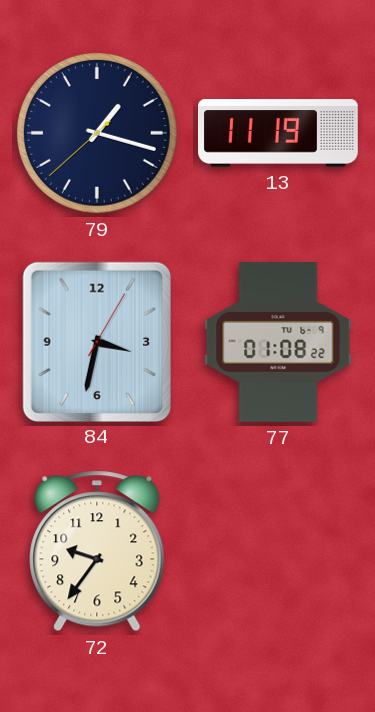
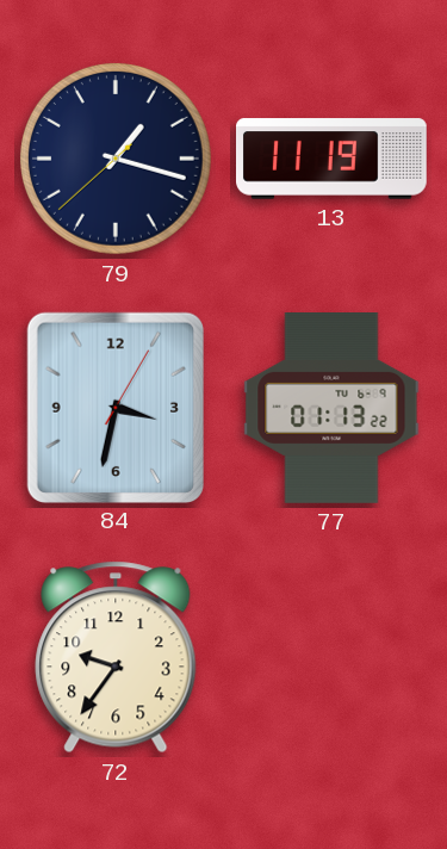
77: 01:08 -> 01:13
